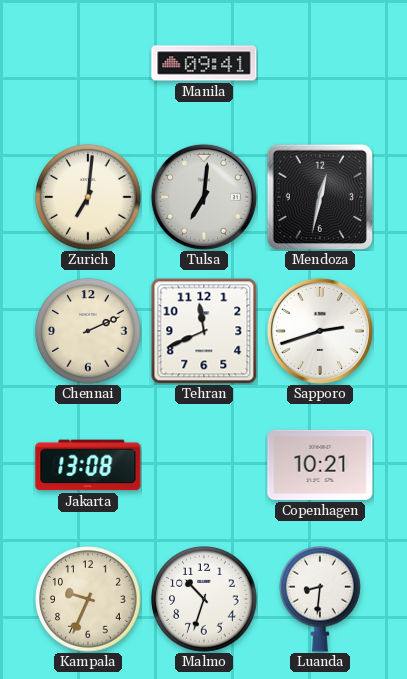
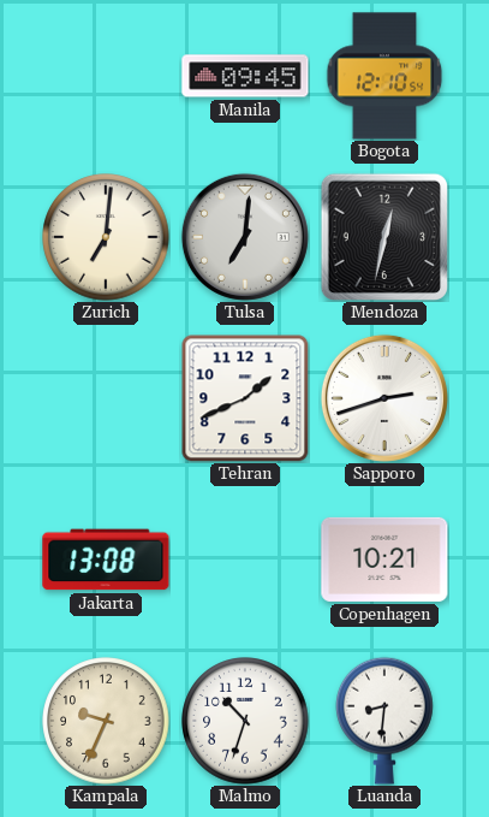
Manila: 09:41 -> 09:45
Bogota: none -> 12:10
Chennai: 2:11 -> none
Tehran: 11:41 -> 1:41
